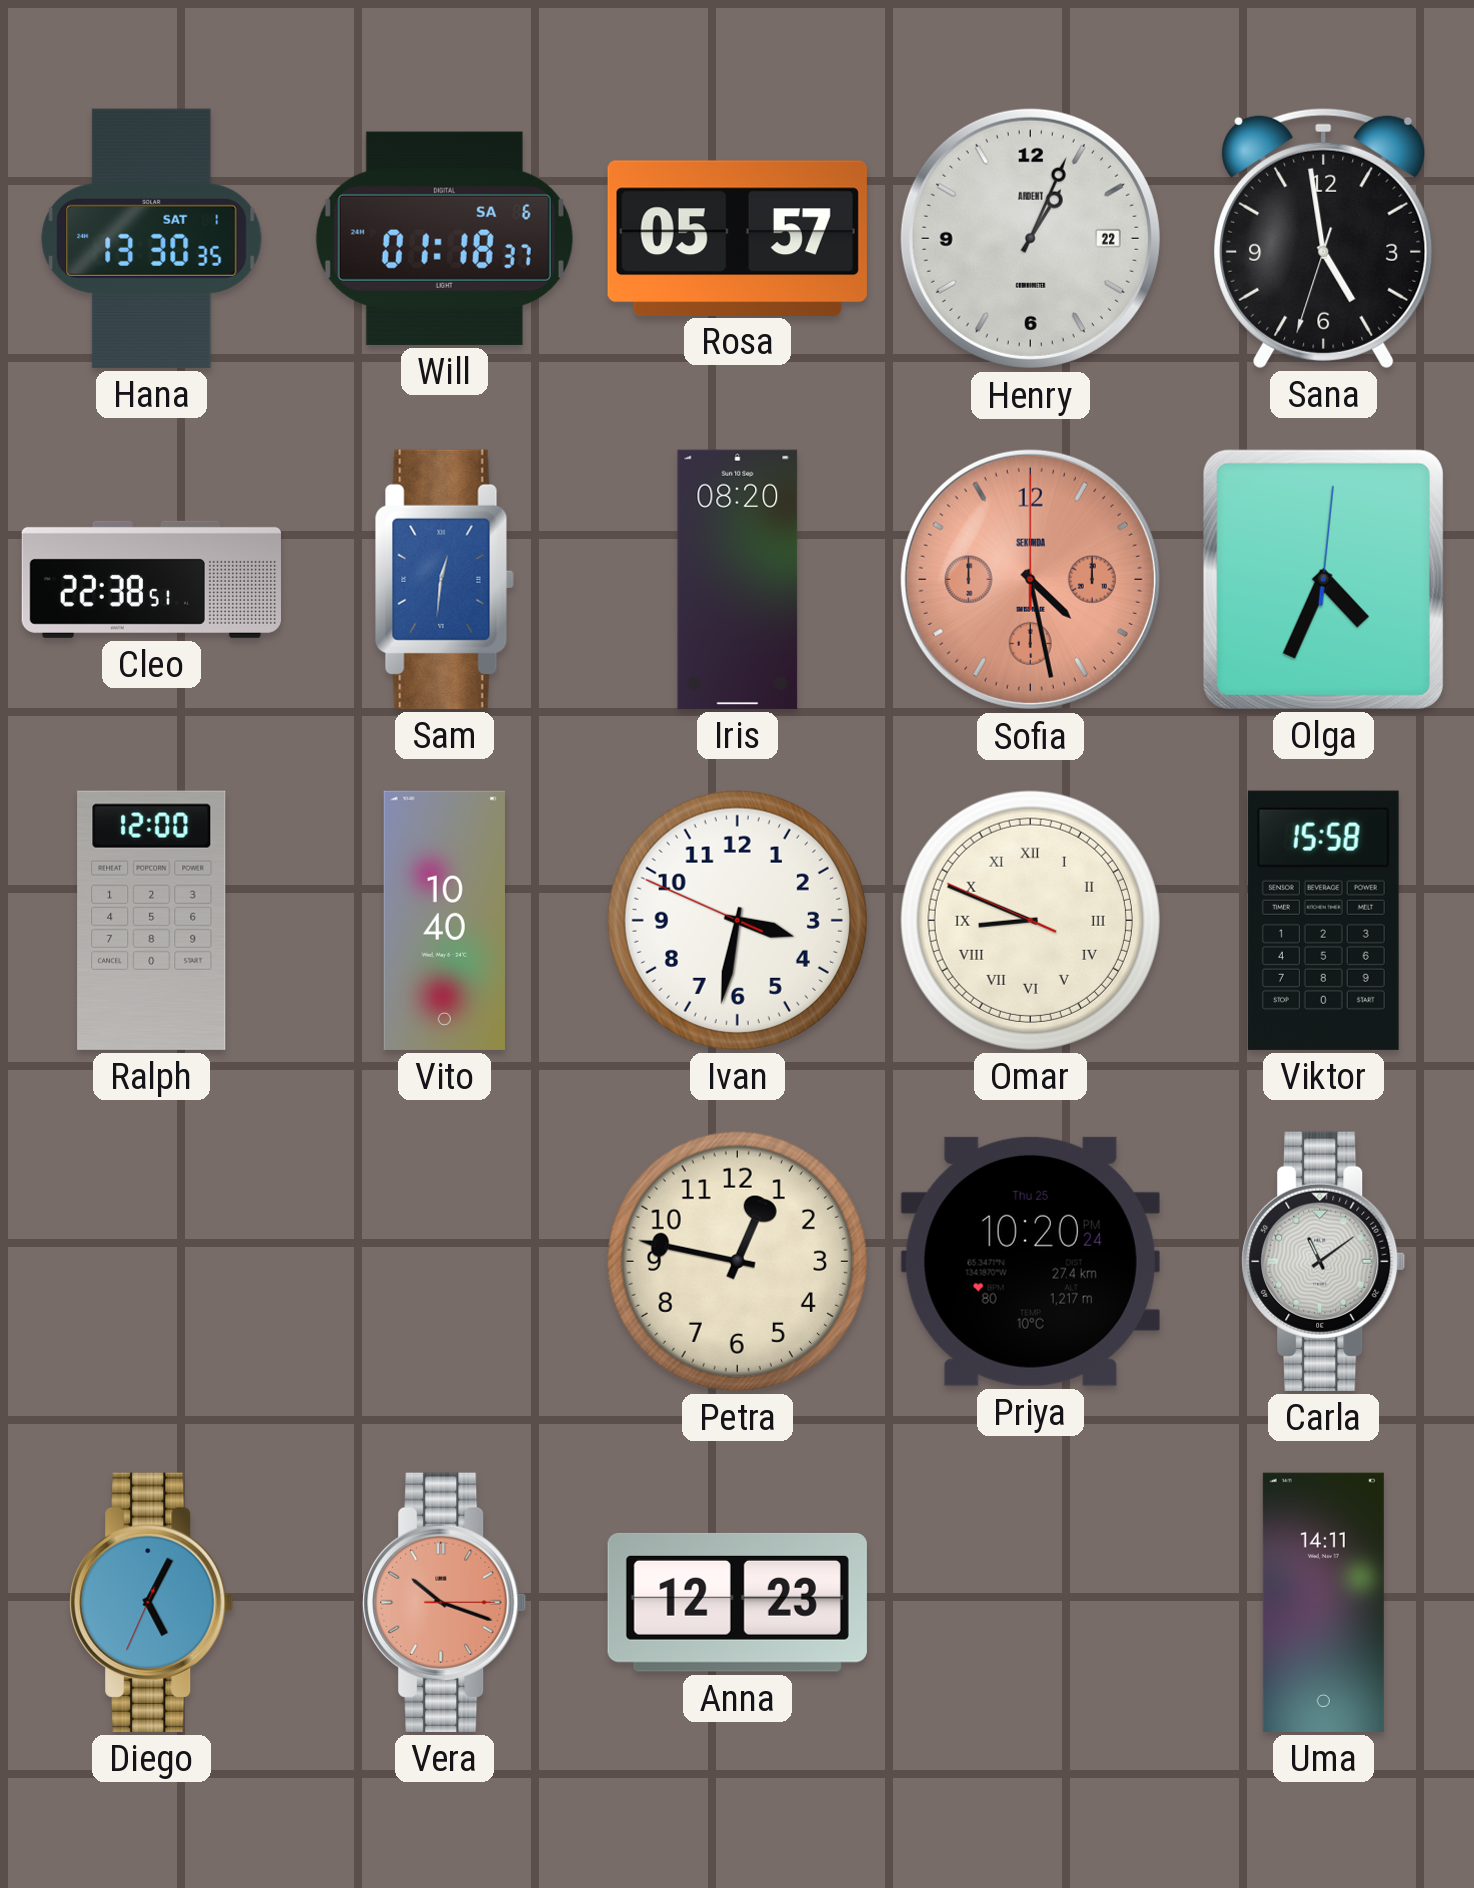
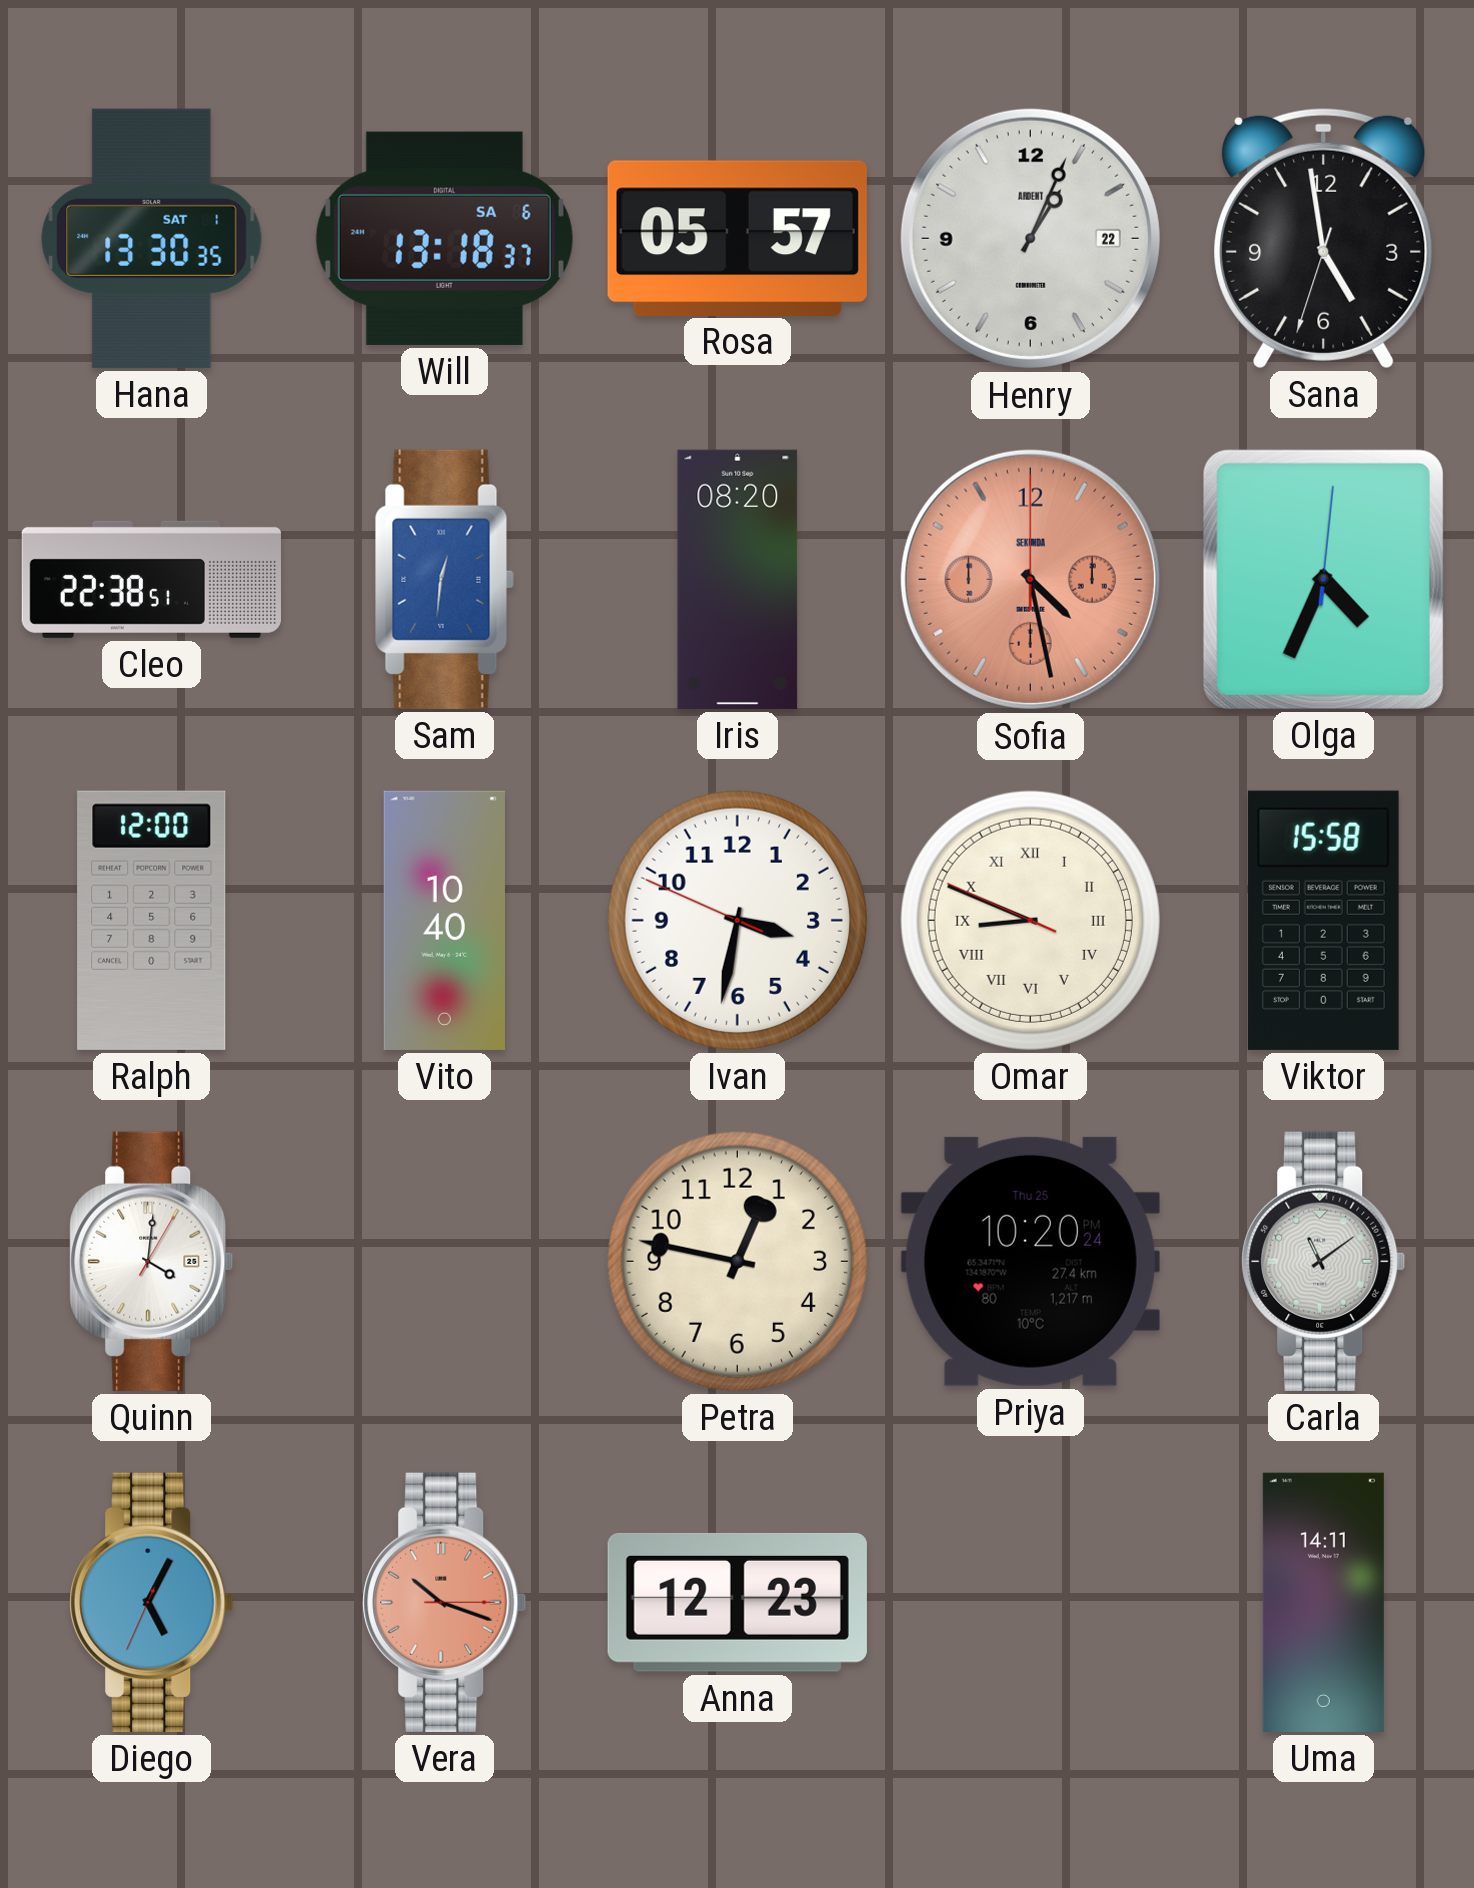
Will: 01:18 -> 13:18
Quinn: none -> 4:01
